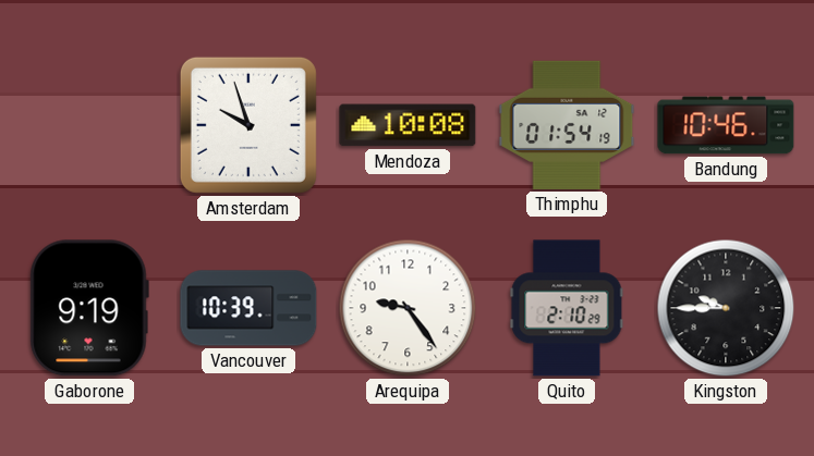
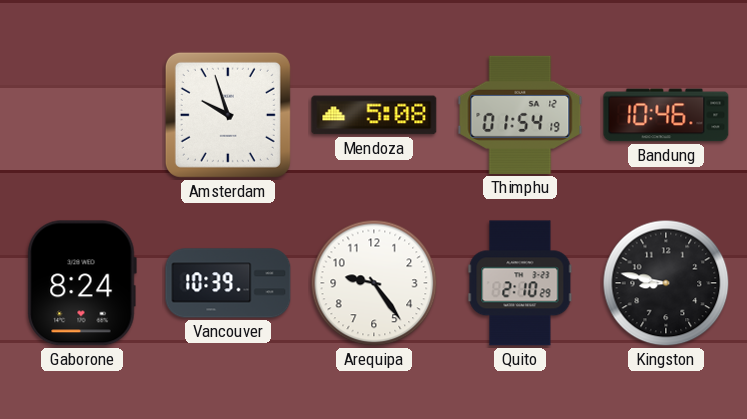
Mendoza: 10:08 -> 5:08
Gaborone: 9:19 -> 8:24
Kingston: 9:45 -> 8:47
